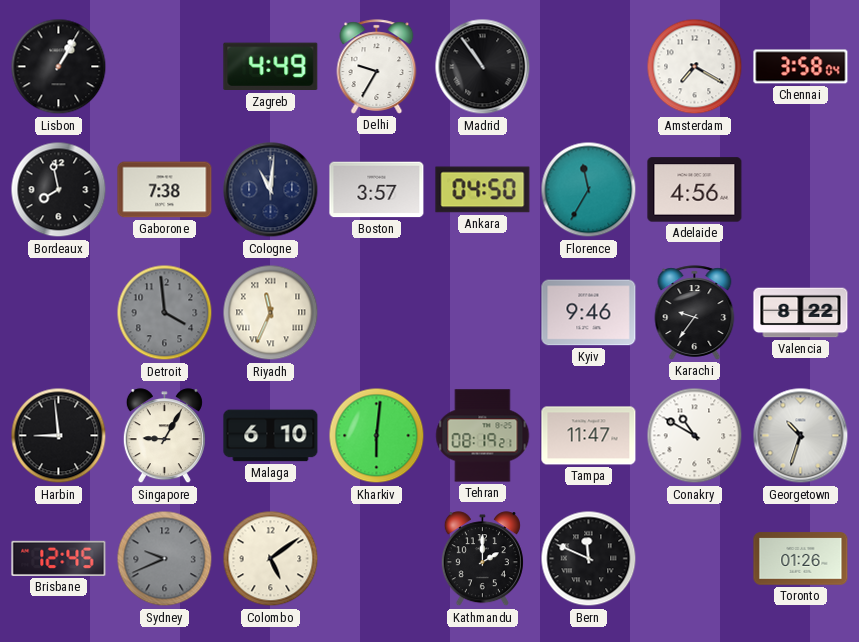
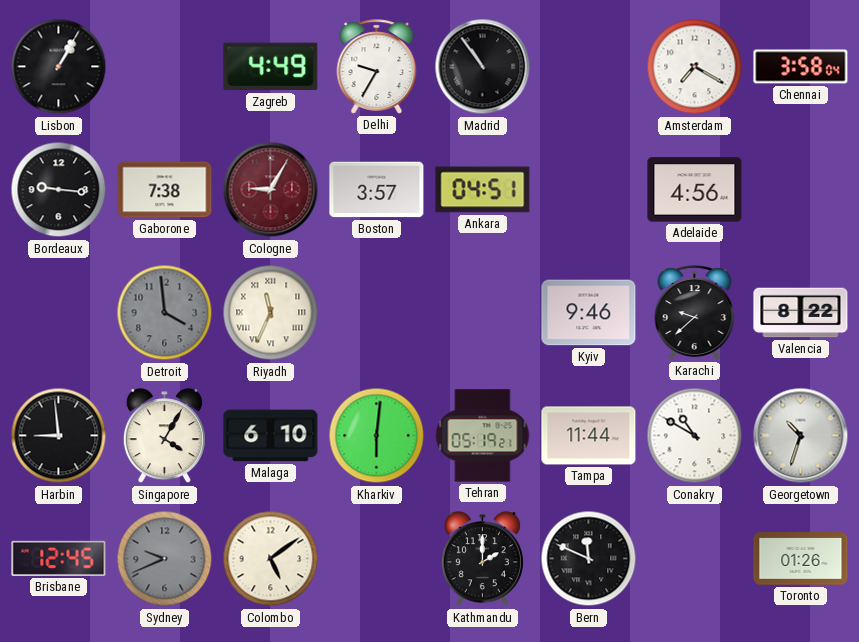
Bordeaux: 7:58 -> 9:16
Cologne: 11:01 -> 9:05
Cologne dial: navy -> burgundy
Ankara: 04:50 -> 04:51
Florence: 11:35 -> none
Karachi: 9:36 -> 9:38
Singapore: 9:05 -> 4:05
Tehran: 08:19 -> 05:19
Tampa: 11:47 -> 11:44
